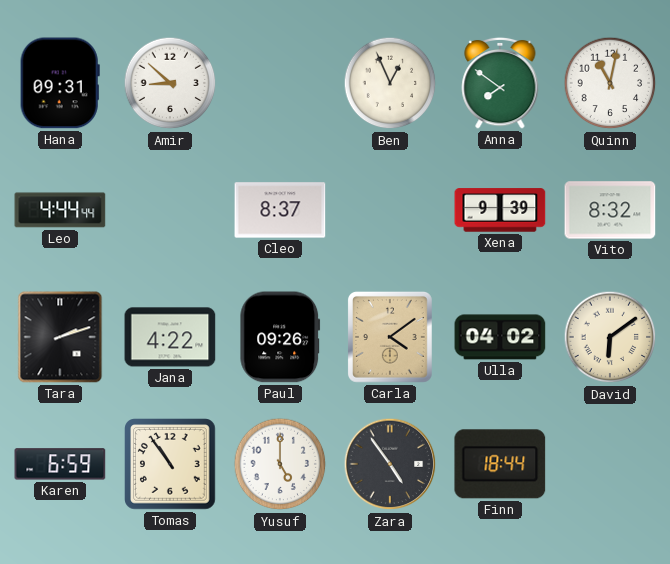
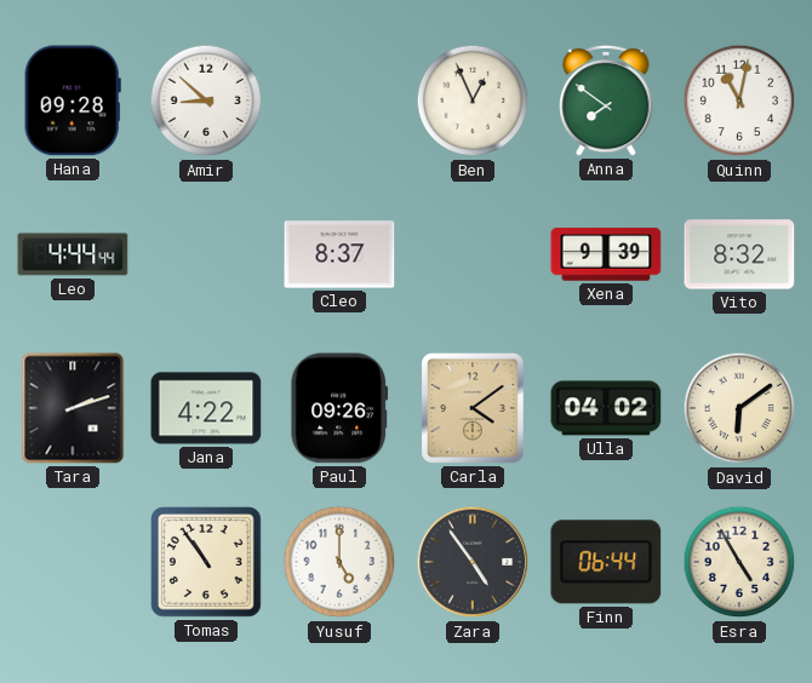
Hana: 09:31 -> 09:28
Karen: 6:59 -> none
Finn: 18:44 -> 06:44
Esra: none -> 4:55
